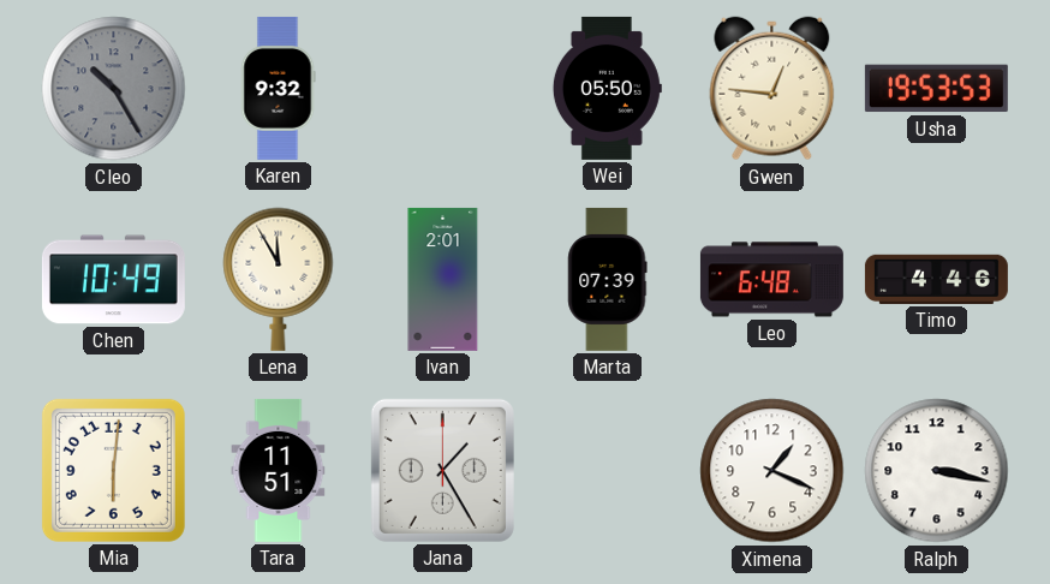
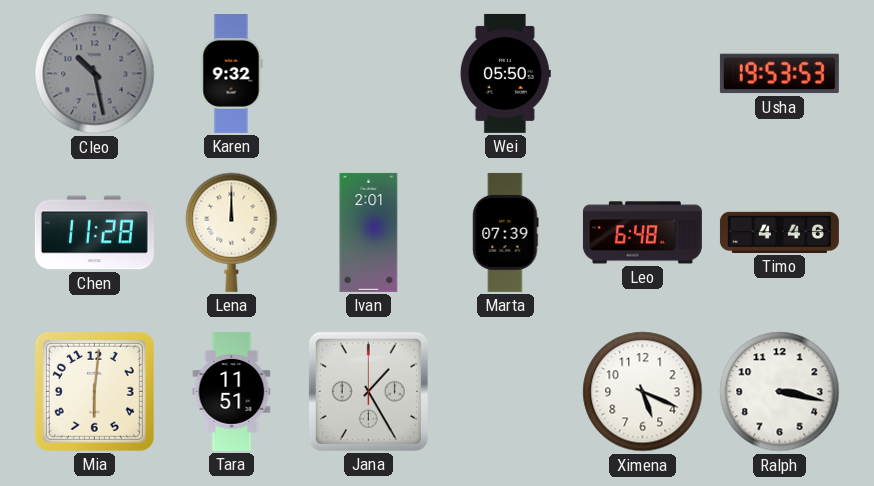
Cleo: 10:25 -> 10:28
Gwen: 12:46 -> none
Chen: 10:49 -> 11:28
Lena: 11:55 -> 12:00
Ximena: 1:19 -> 5:19
